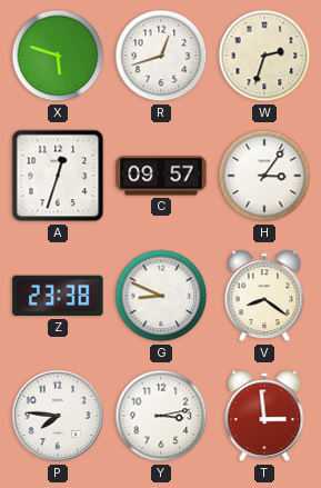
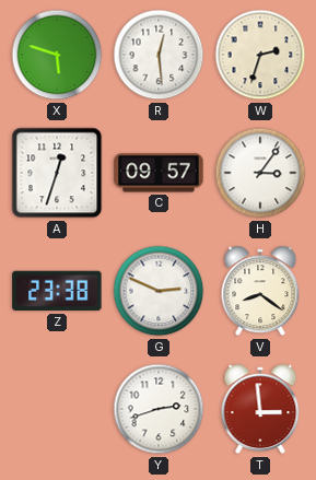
R: 12:42 -> 12:29
G: 8:49 -> 2:49
P: 7:46 -> none
Y: 3:13 -> 2:42
